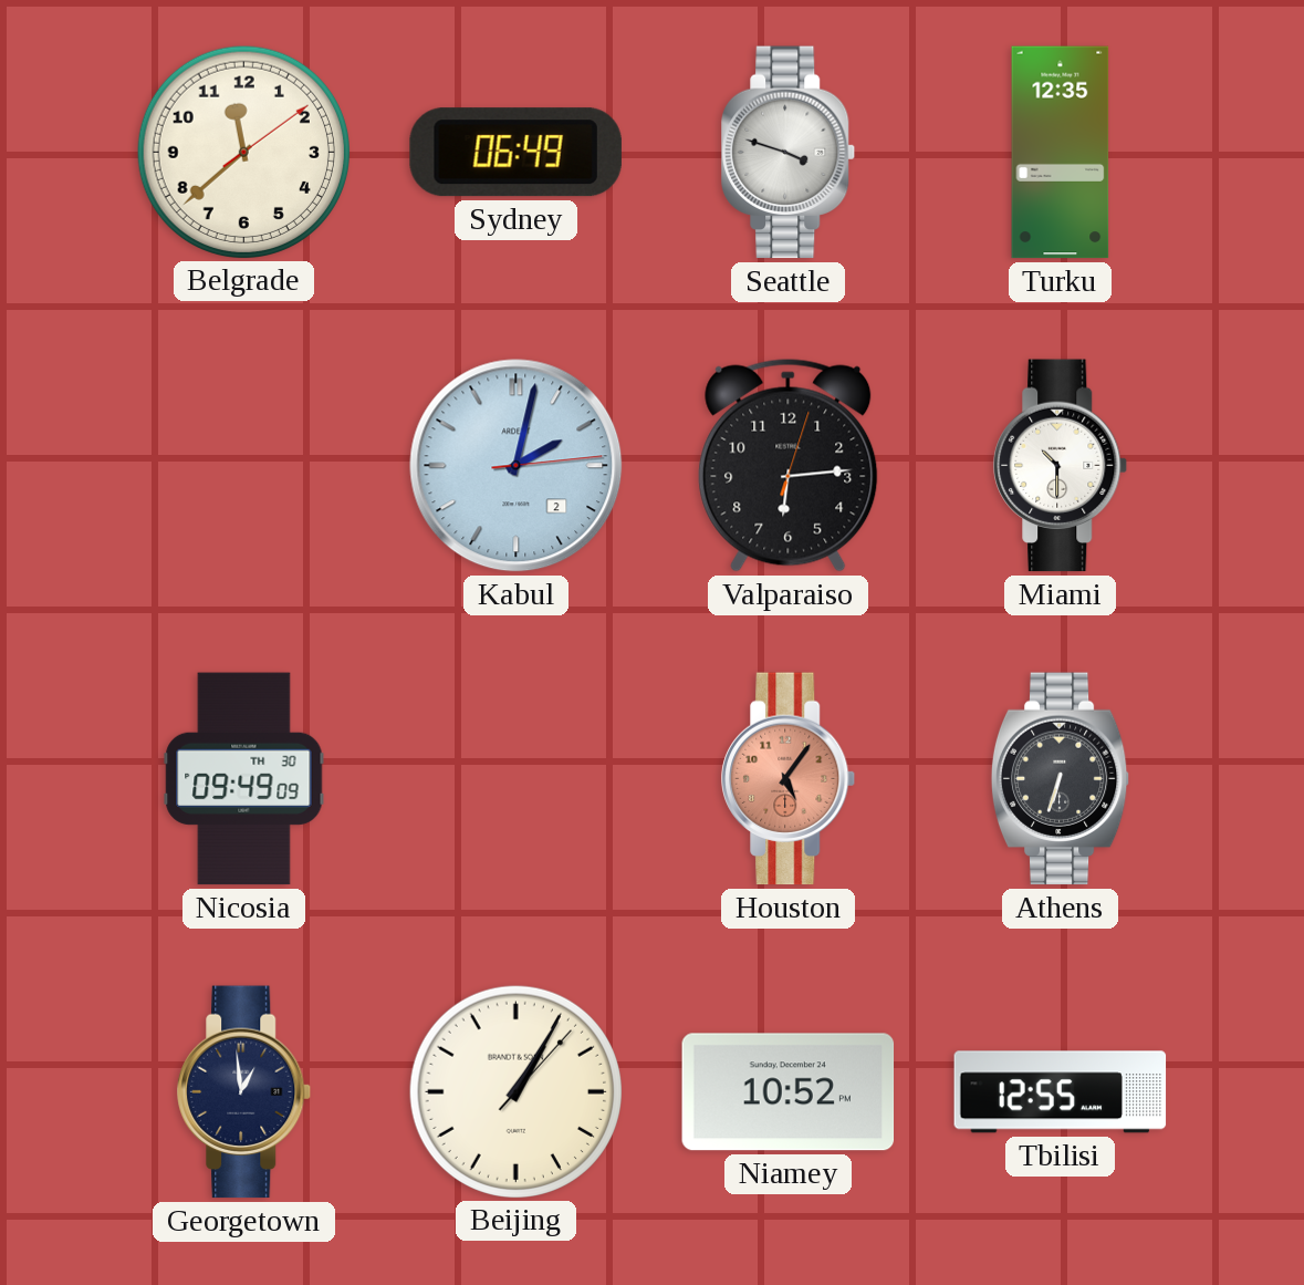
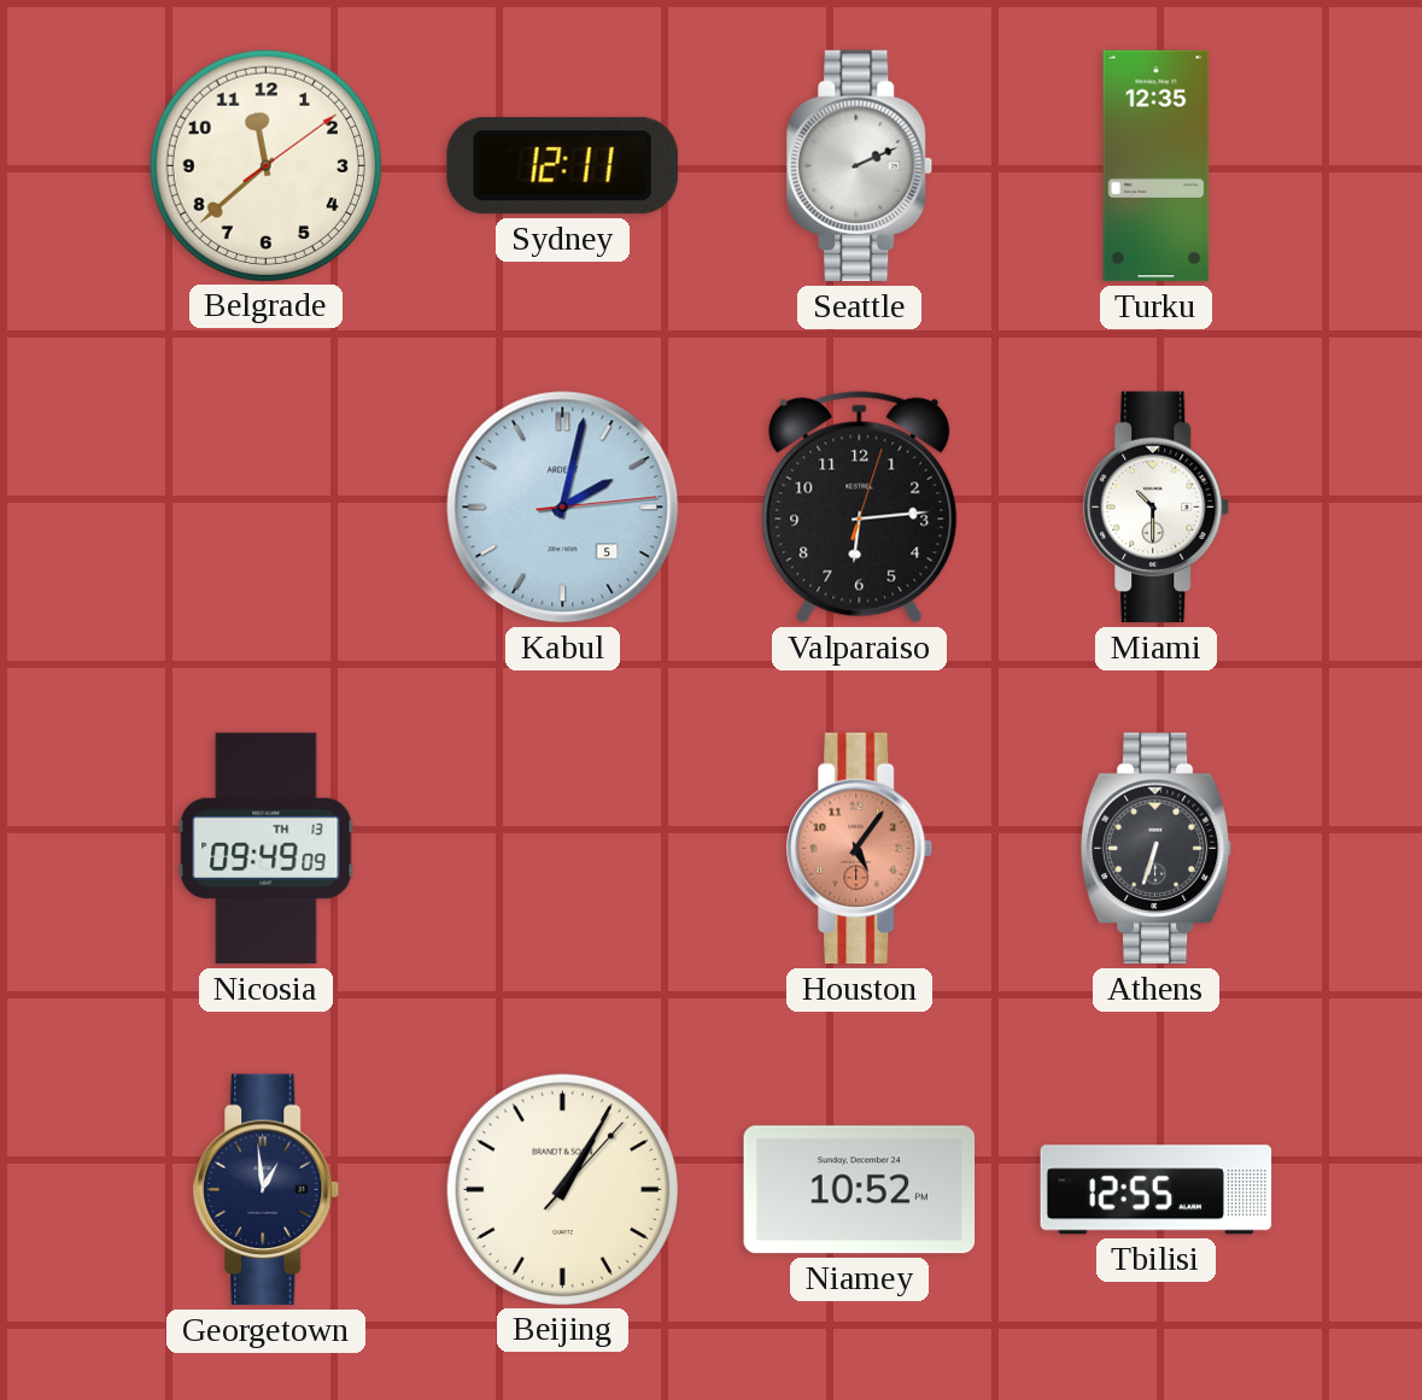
Sydney: 06:49 -> 12:11
Seattle: 3:48 -> 2:11
Kabul date: 2 -> 5
Nicosia date: TH 30 -> TH 13
